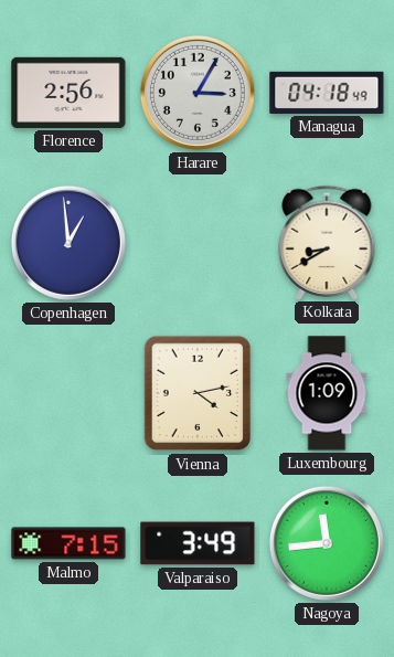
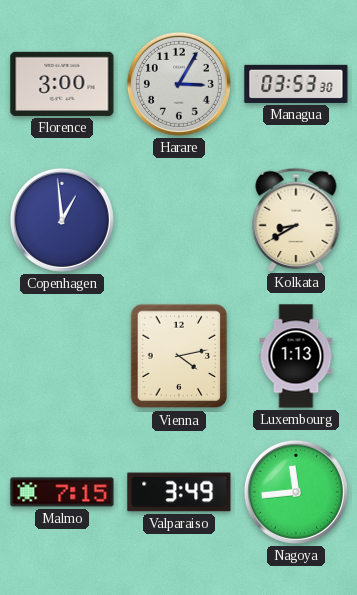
Florence: 2:56 -> 3:00
Managua: 04:18 -> 03:53
Luxembourg: 1:09 -> 1:13
